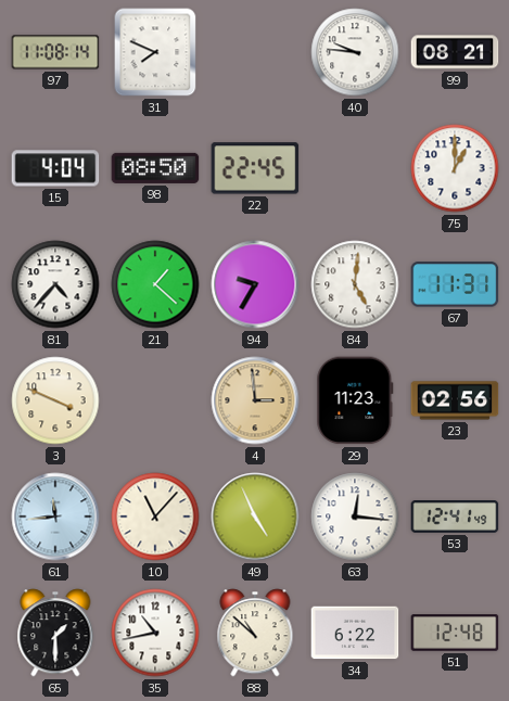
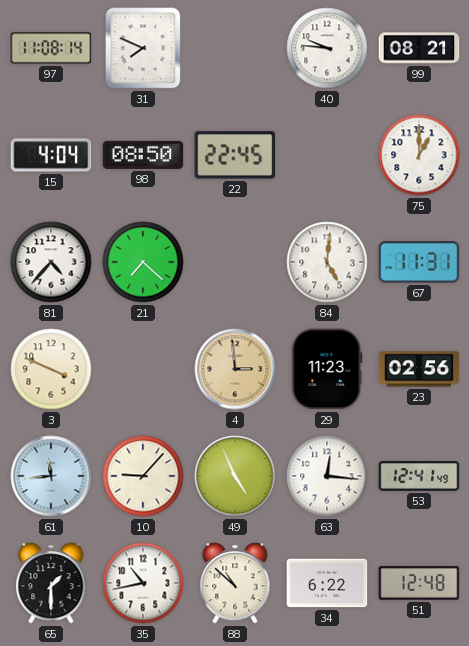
21: 1:22 -> 7:22
94: 9:35 -> none
10: 11:07 -> 9:07
